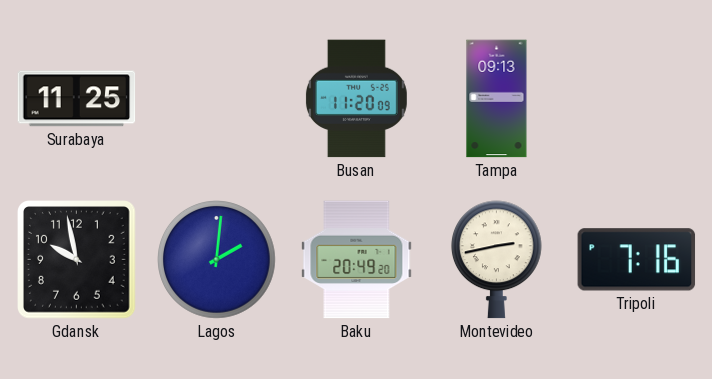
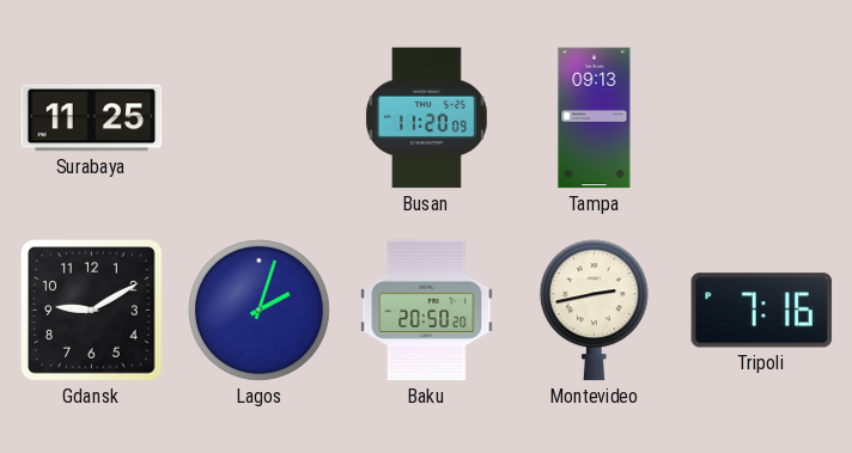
Gdansk: 9:58 -> 9:10
Lagos: 2:01 -> 2:03
Baku: 20:49 -> 20:50
